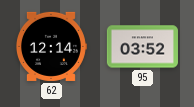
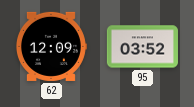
62: 12:14 -> 12:09
